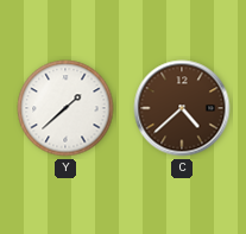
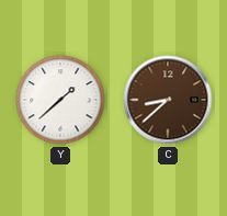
C: 4:38 -> 8:38
